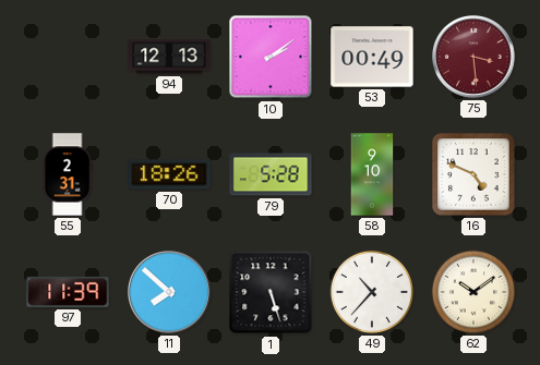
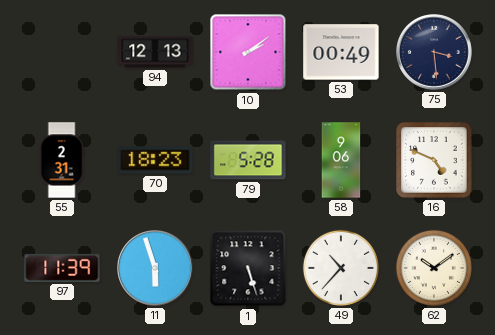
75 dial: burgundy -> navy
70: 18:26 -> 18:23
58: 9:10 -> 9:06
11: 7:52 -> 5:57
